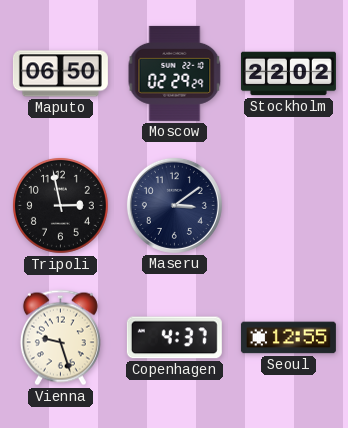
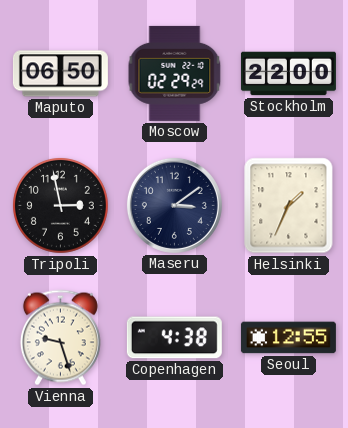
Stockholm: 22:02 -> 22:00
Helsinki: none -> 1:34
Copenhagen: 4:37 -> 4:38
